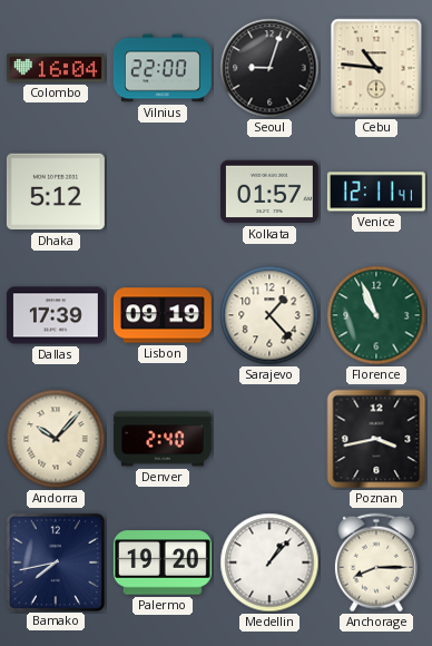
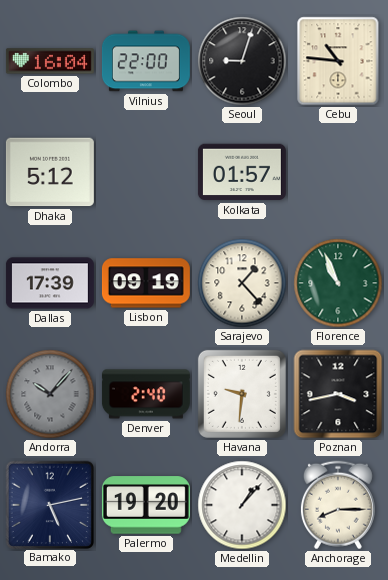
Venice: 12:11 -> none
Andorra dial: cream -> grey
Havana: none -> 9:31
Bamako: 7:43 -> 5:13
